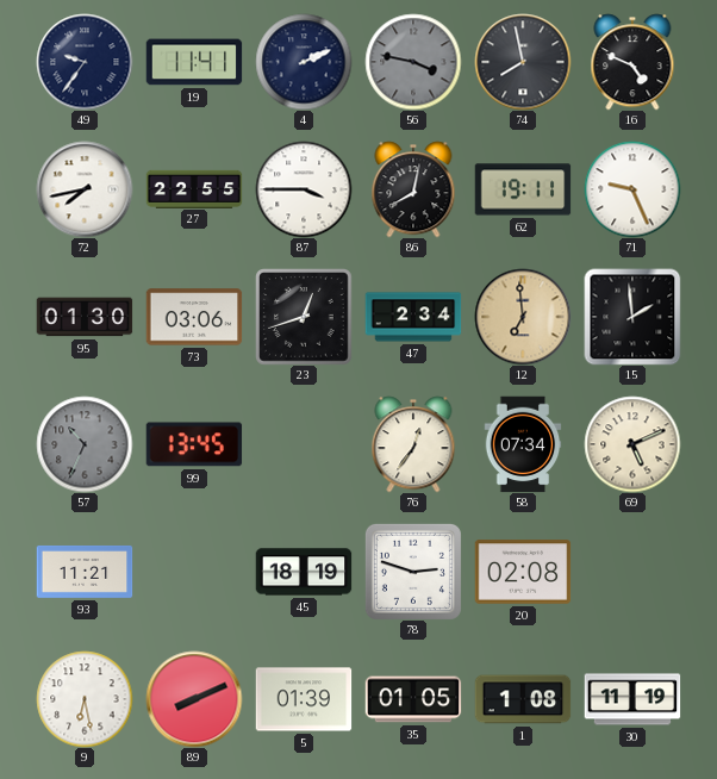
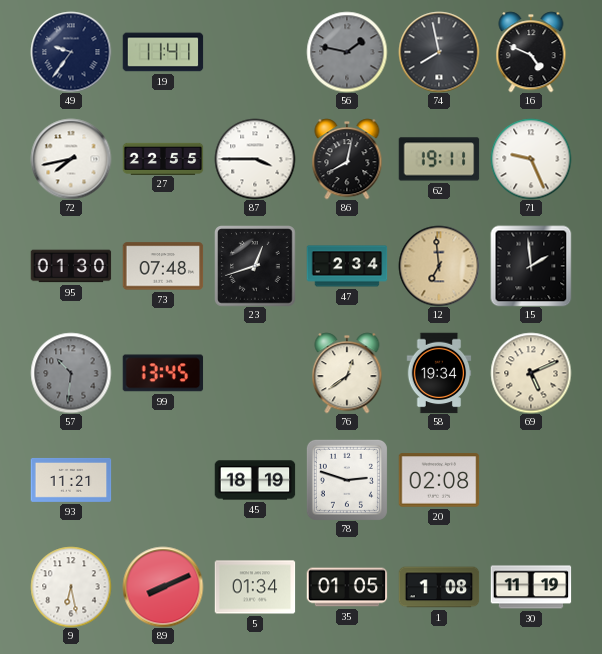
4: 2:11 -> none
56: 3:47 -> 1:47
73: 03:06 -> 07:48
57: 10:34 -> 10:31
76: 12:36 -> 12:39
58: 07:34 -> 19:34
5: 01:39 -> 01:34
